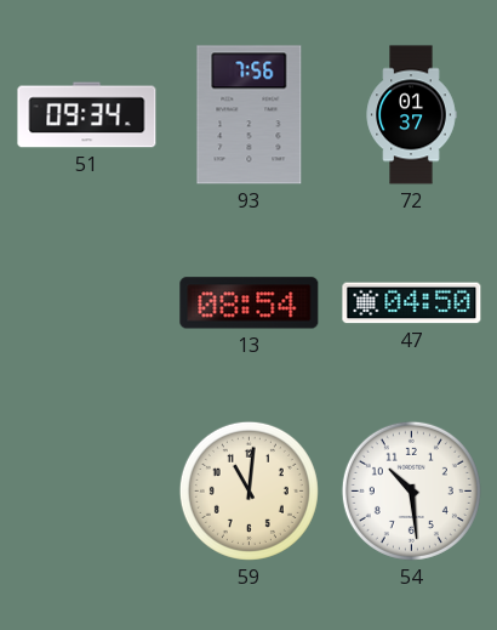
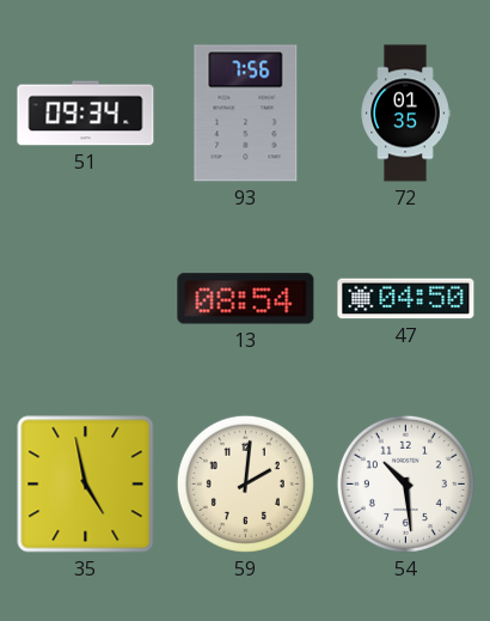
72: 01:37 -> 01:35
35: none -> 4:58
59: 11:01 -> 2:01
